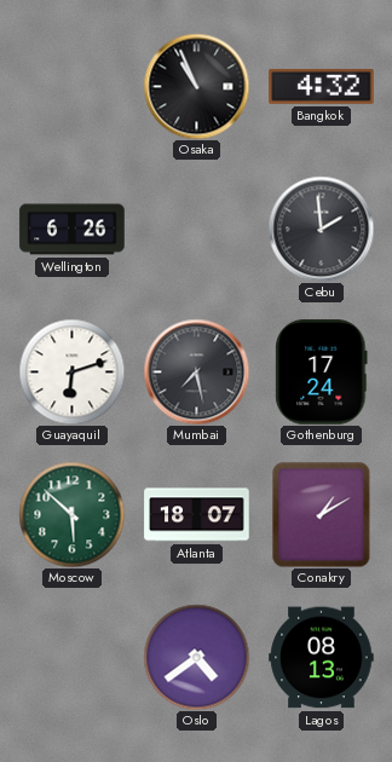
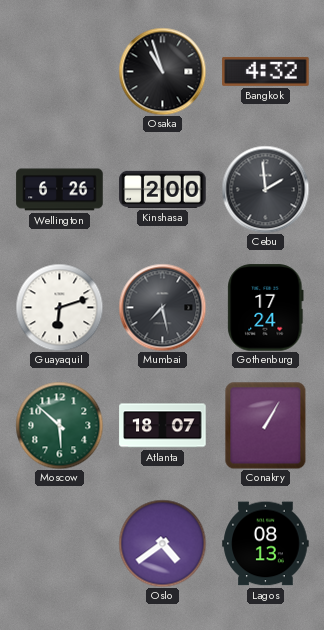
Osaka: 10:56 -> 10:57
Kinshasa: none -> 2:00
Conakry: 1:10 -> 1:05
